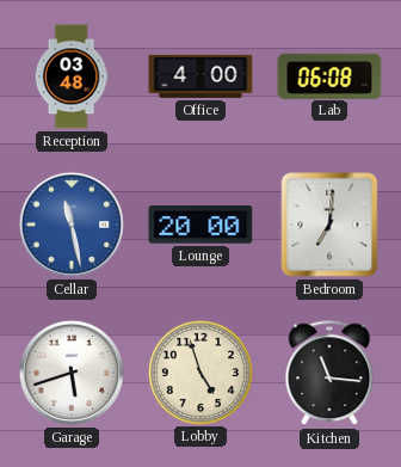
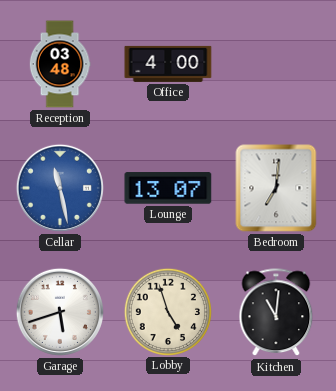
Lab: 06:08 -> none
Lounge: 20:00 -> 13:07
Kitchen: 11:16 -> 11:01
